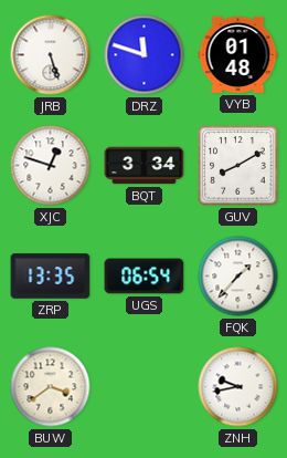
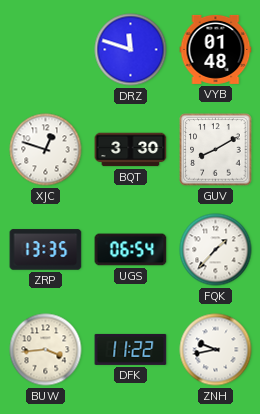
JRB: 5:27 -> none
BQT: 3:34 -> 3:30
BUW: 3:39 -> 3:44
DFK: none -> 11:22
